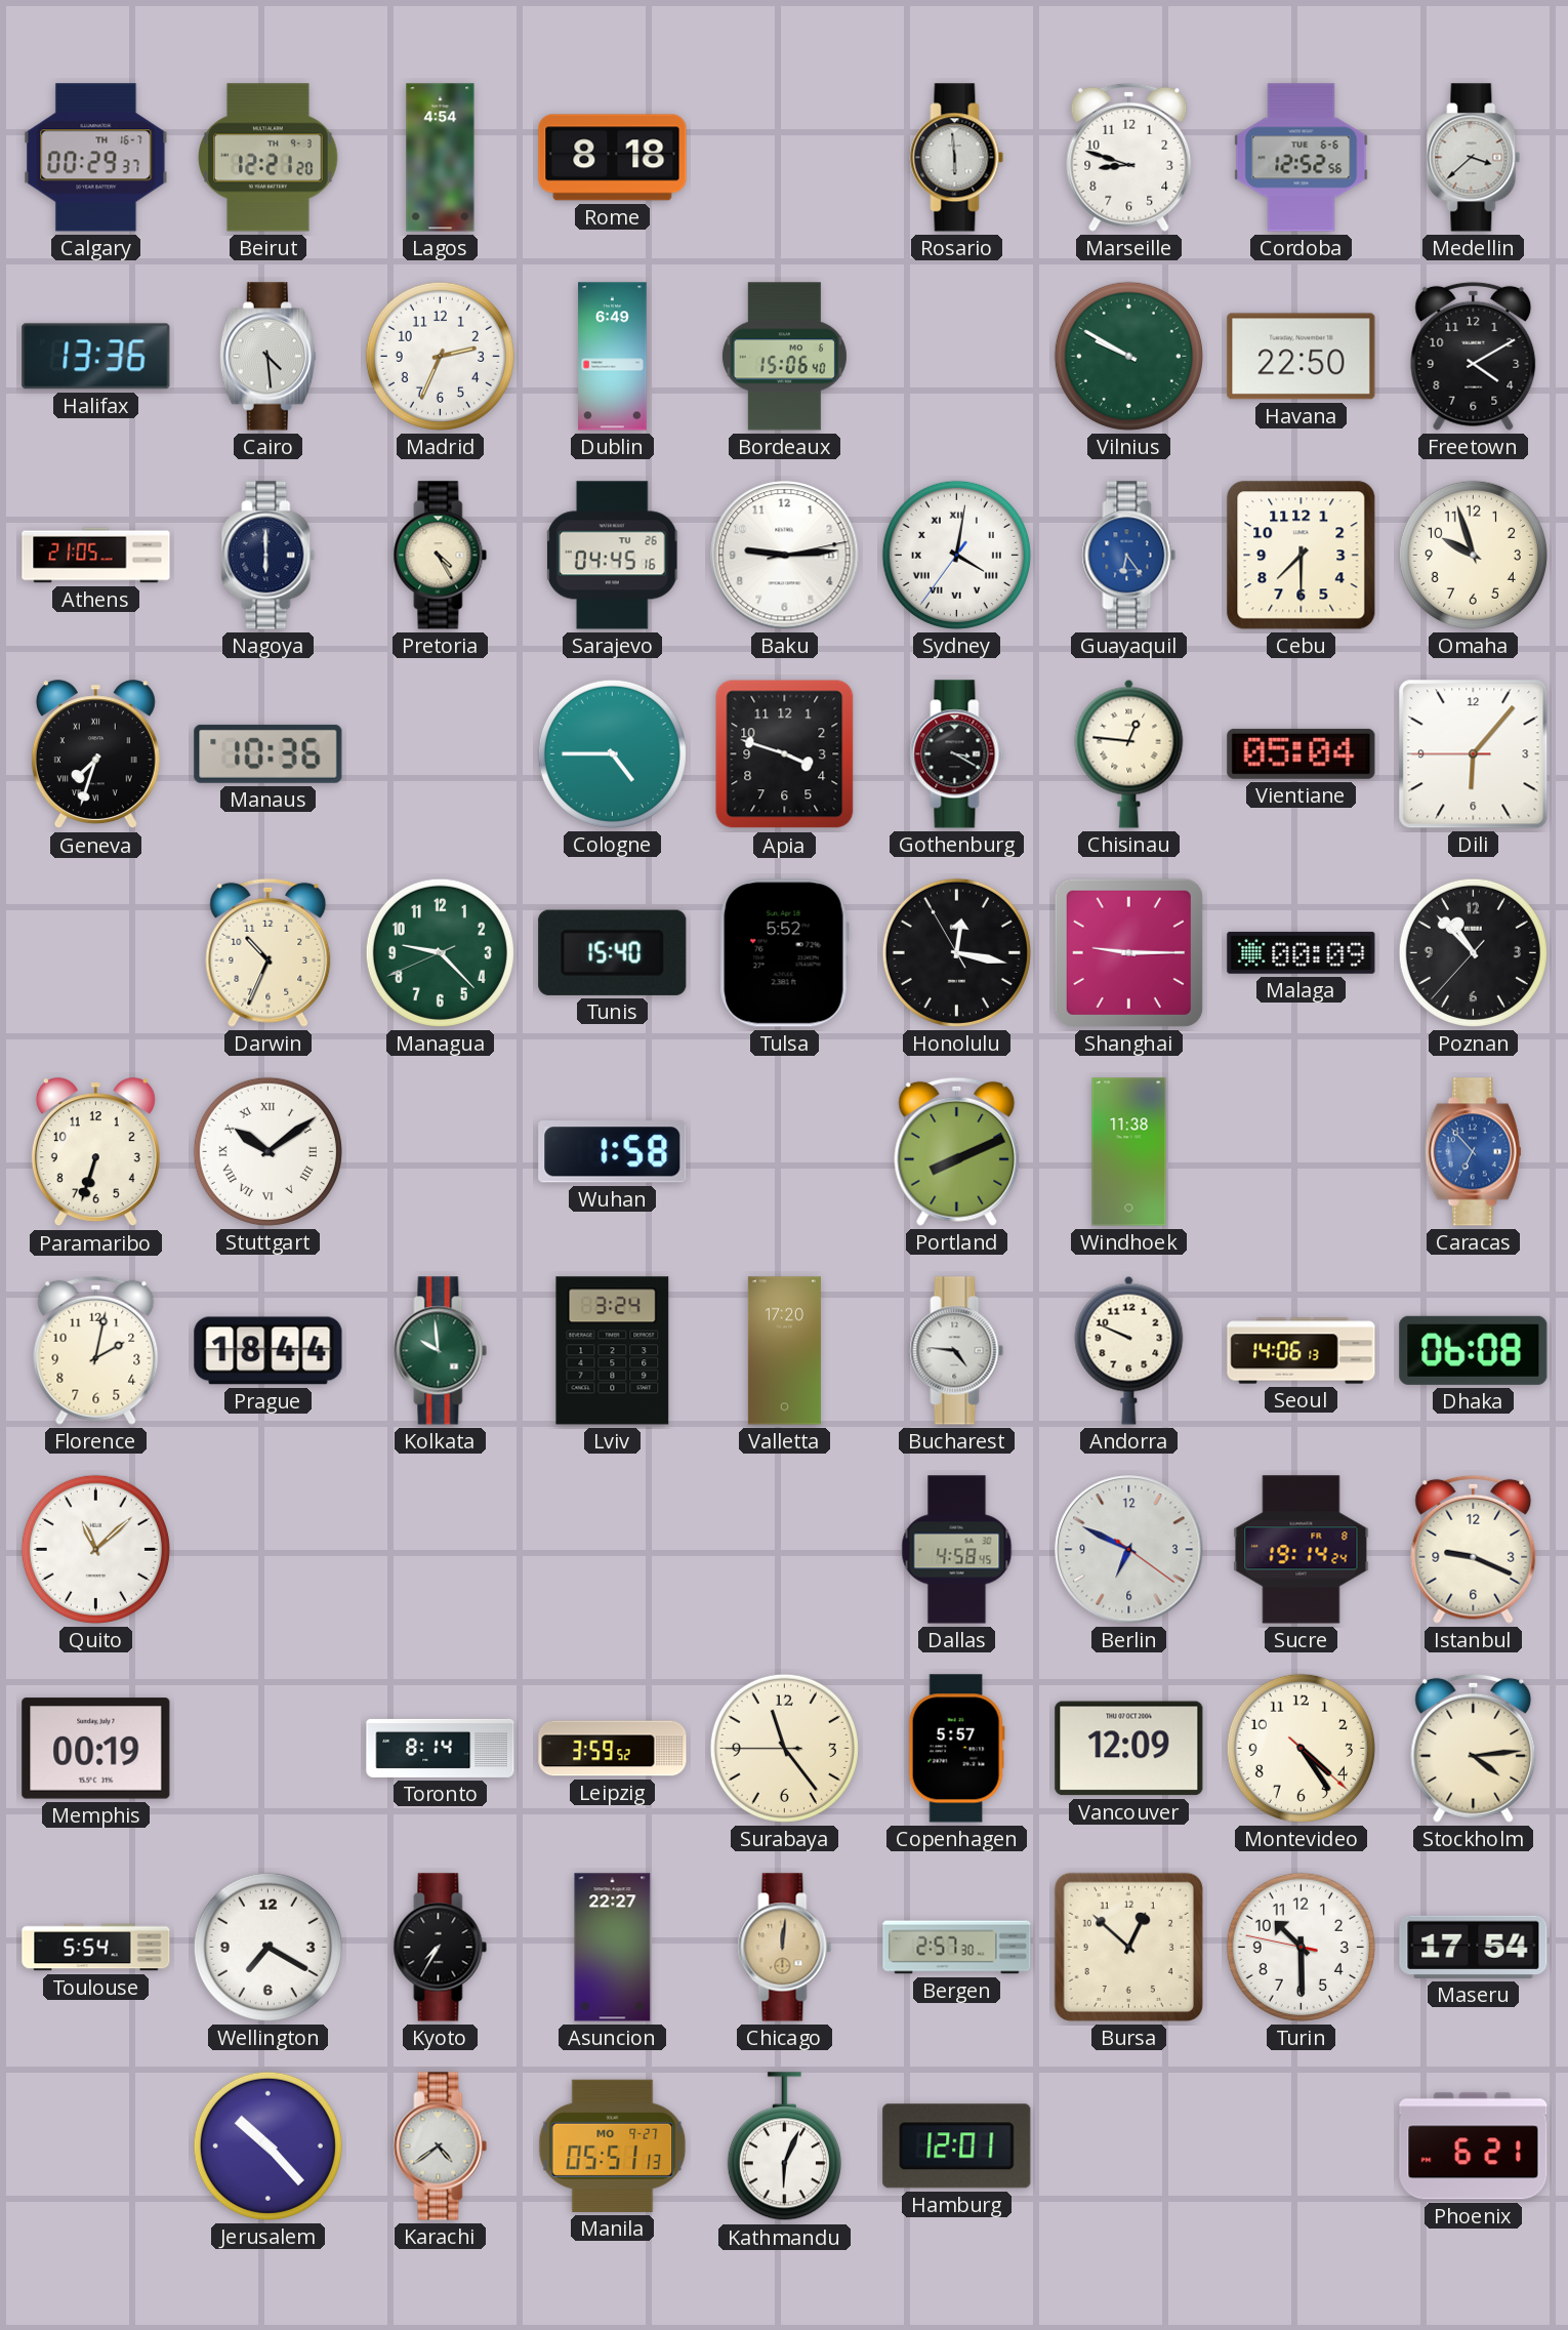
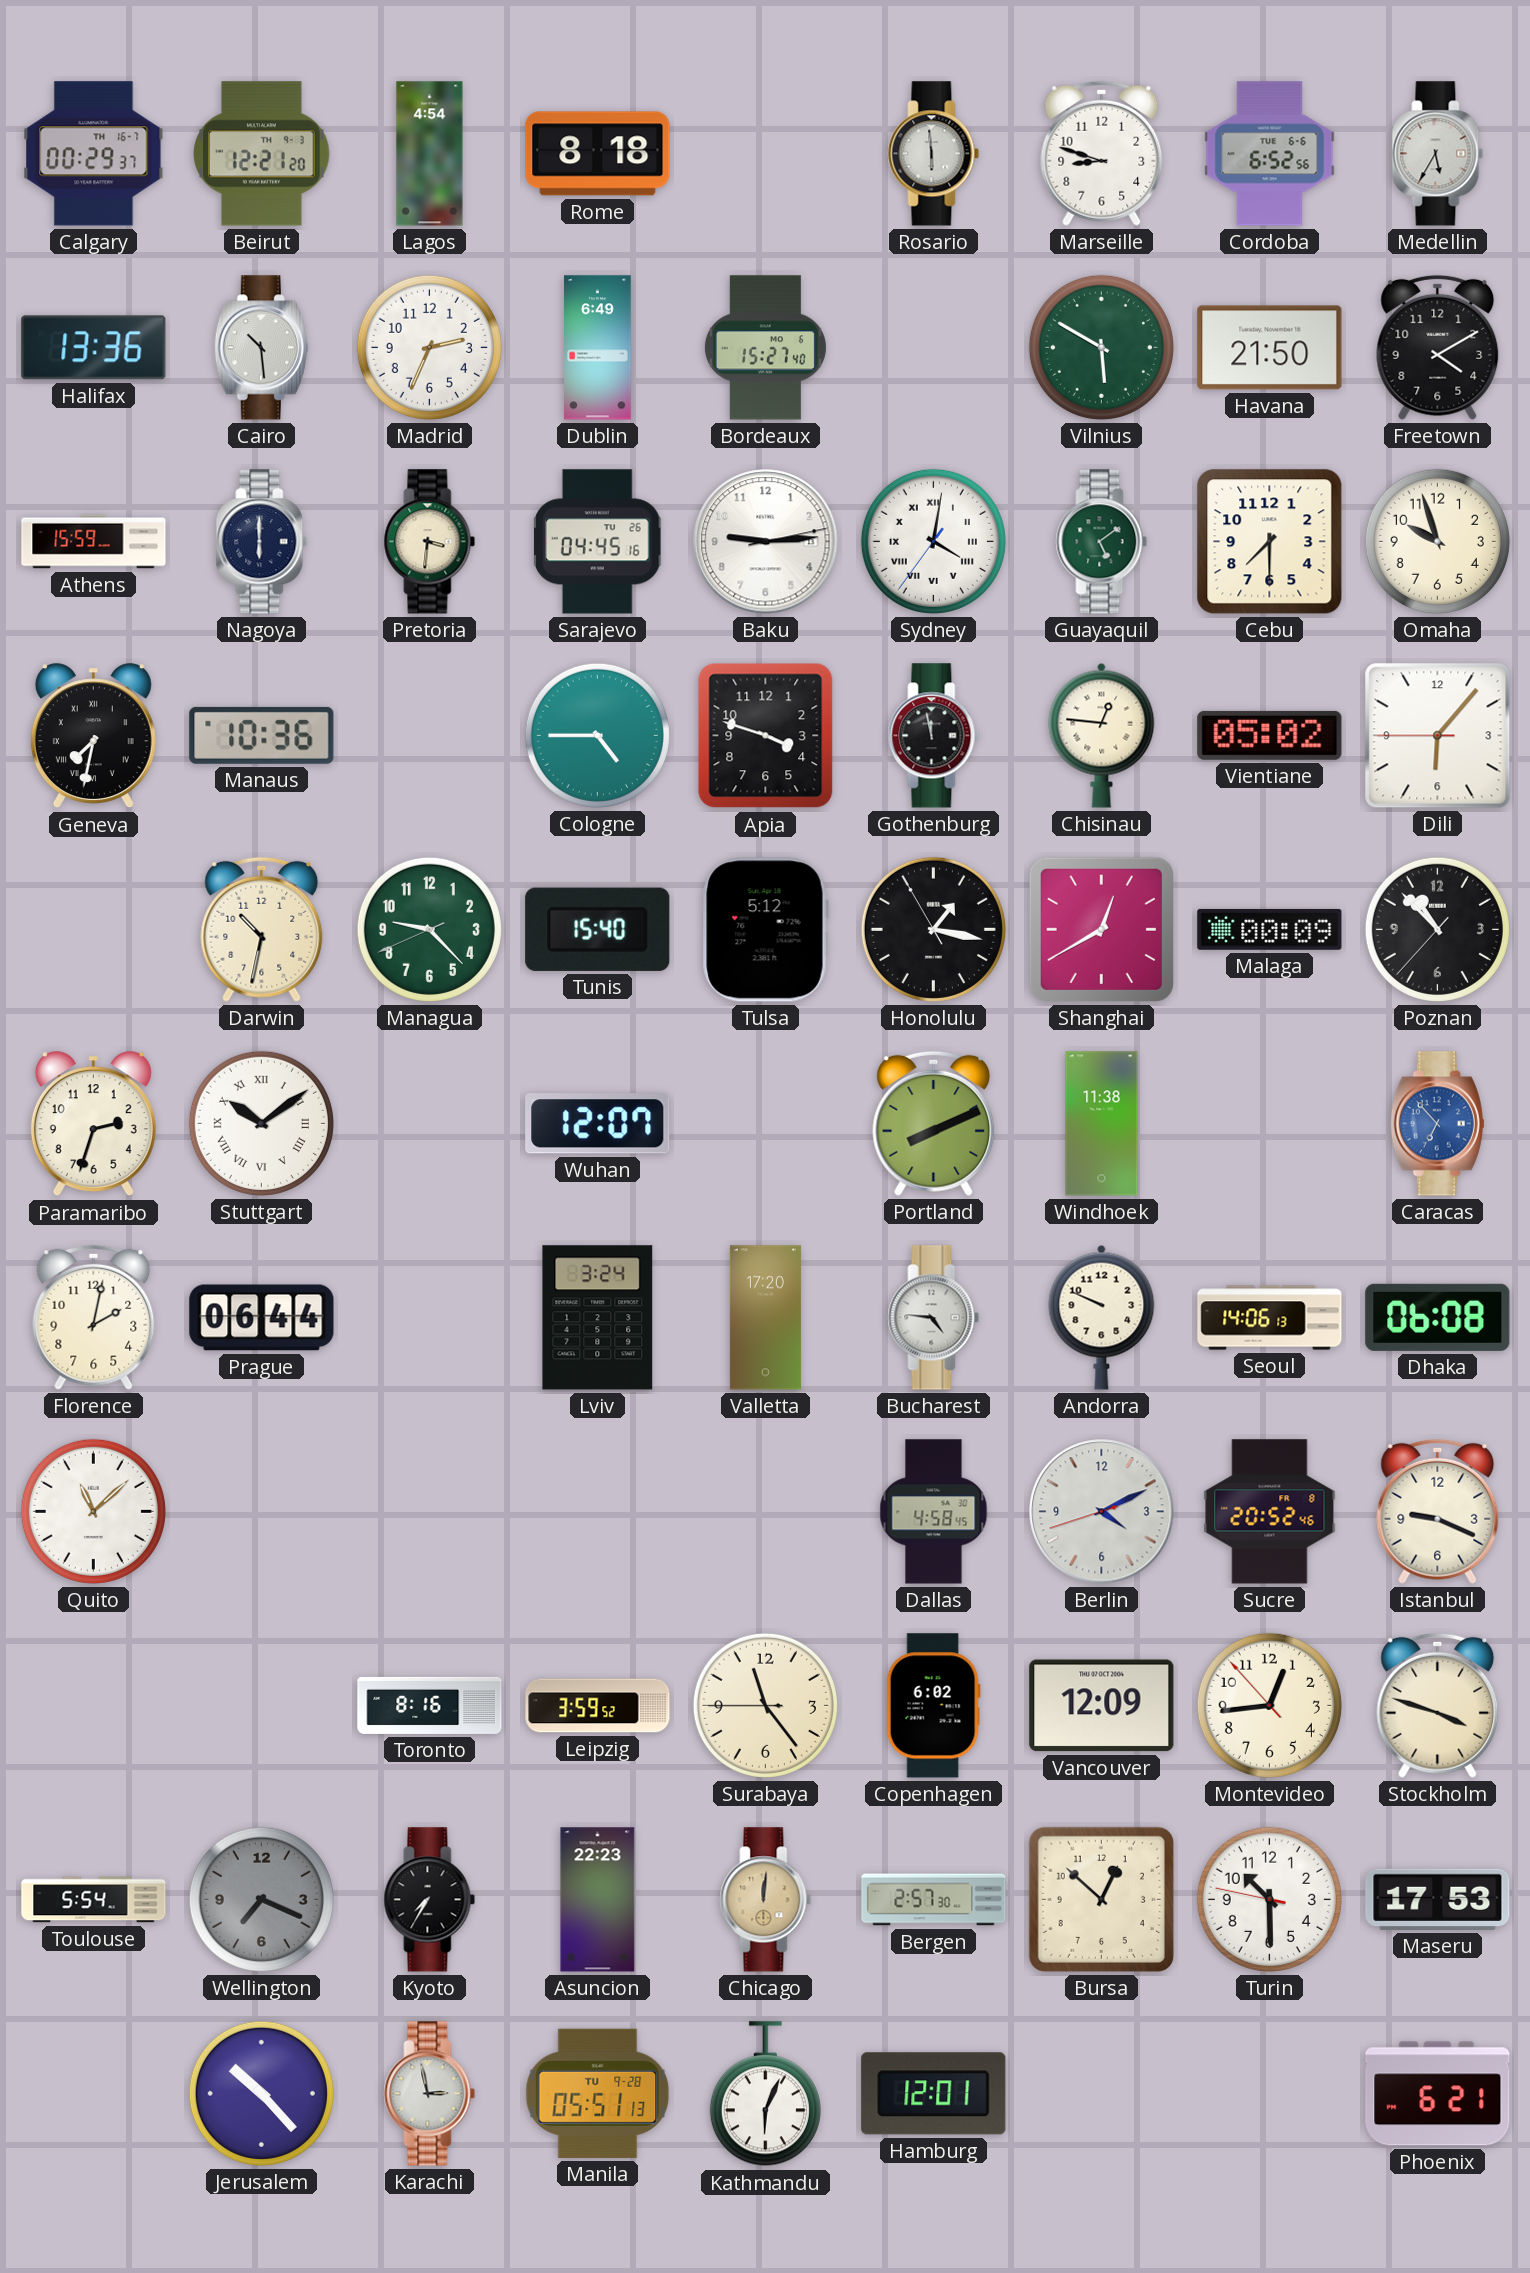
Cordoba: 12:52 -> 6:52
Medellin: 3:38 -> 5:35
Cairo: 4:29 -> 10:29
Bordeaux: 15:06 -> 15:27
Vilnius: 9:50 -> 5:50
Havana: 22:50 -> 21:50
Athens: 21:05 -> 15:59
Pretoria: 4:25 -> 3:31
Guayaquil: 6:24 -> 5:09
Guayaquil dial: blue -> green
Geneva: 7:33 -> 7:32
Gothenburg: 3:20 -> 11:58
Vientiane: 05:04 -> 05:02
Darwin: 10:34 -> 10:32
Tulsa: 5:52 -> 5:12
Honolulu: 12:16 -> 1:16
Shanghai: 9:15 -> 12:40
Paramaribo: 6:33 -> 2:33
Wuhan: 1:58 -> 12:07
Prague: 18:44 -> 06:44
Kolkata: 9:59 -> none
Berlin: 6:49 -> 4:10
Sucre: 19:14 -> 20:52
Memphis: 00:19 -> none
Toronto: 8:14 -> 8:16
Copenhagen: 5:57 -> 6:02
Montevideo: 4:24 -> 12:43
Stockholm: 4:14 -> 3:48
Wellington: 7:20 -> 7:19
Wellington dial: white -> grey
Asuncion: 22:27 -> 22:23
Maseru: 17:54 -> 17:53
Karachi: 4:39 -> 2:58
Manila date: MO 9-27 -> TU 9-28
